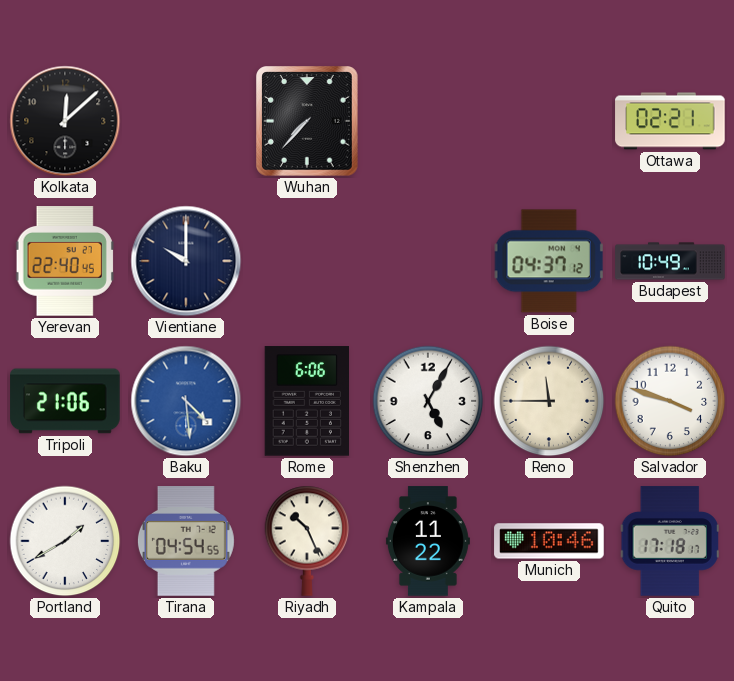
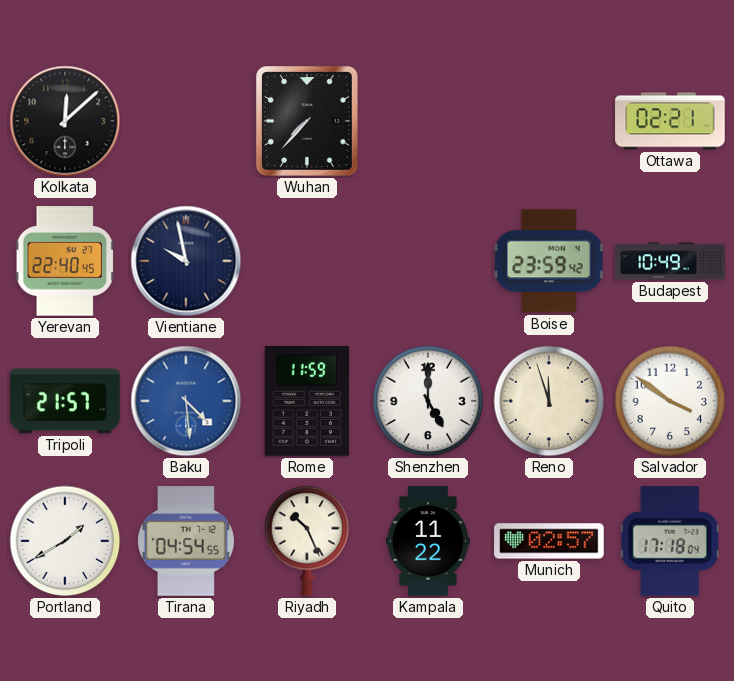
Vientiane: 10:00 -> 9:58
Boise: 04:37 -> 23:59
Tripoli: 21:06 -> 21:57
Rome: 6:06 -> 11:59
Shenzhen: 5:05 -> 5:00
Reno: 11:45 -> 11:57
Salvador: 3:48 -> 3:51
Munich: 10:46 -> 02:57
Quito: 17:18:17 -> 17:18:04
